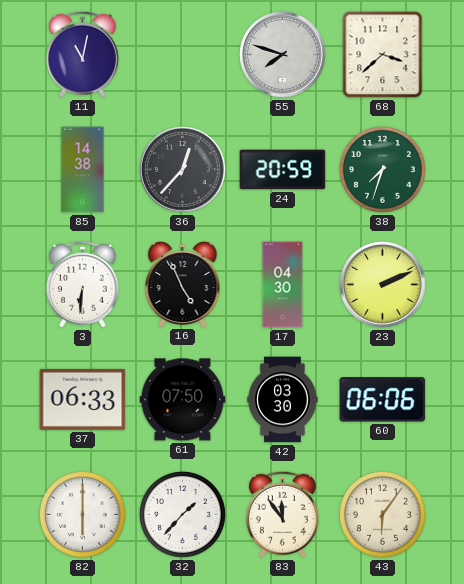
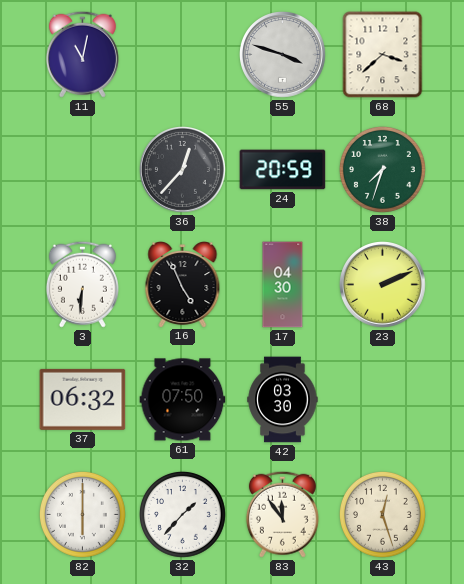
55: 7:48 -> 3:48
85: 14:38 -> none
37: 06:33 -> 06:32
60: 06:06 -> none
43: 6:06 -> 12:27
